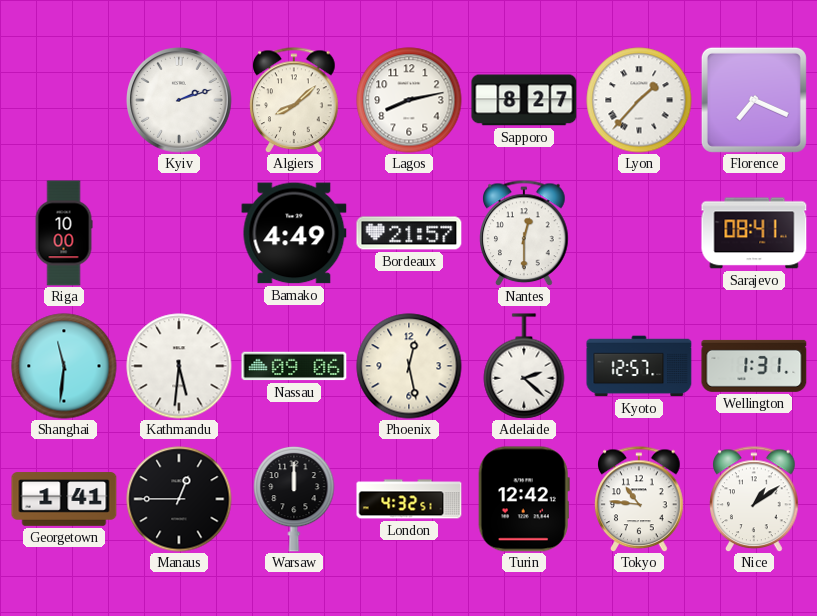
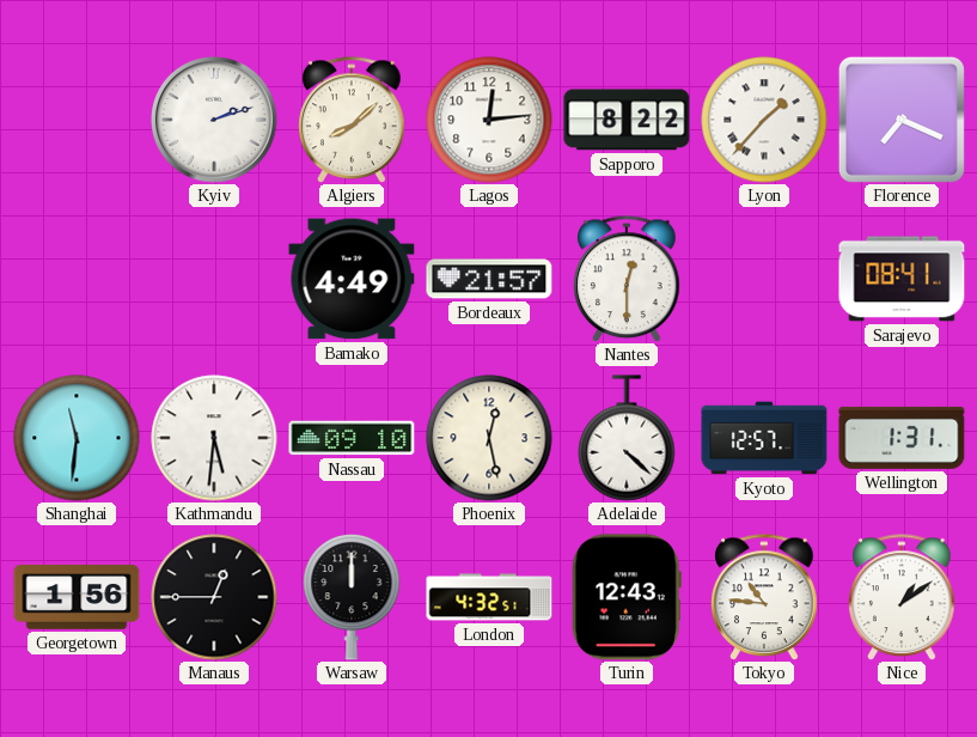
Lagos: 8:13 -> 12:14
Sapporo: 8:27 -> 8:22
Riga: 10:00 -> none
Nassau: 09:06 -> 09:10
Adelaide: 2:22 -> 4:22
Georgetown: 1:41 -> 1:56
Turin: 12:42 -> 12:43
